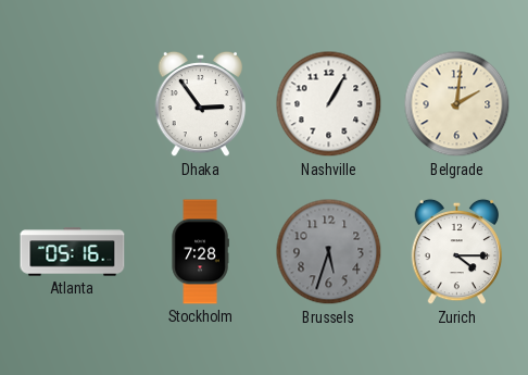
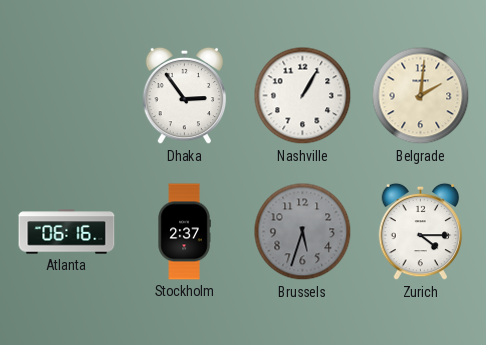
Atlanta: 05:16 -> 06:16
Stockholm: 7:28 -> 2:37
